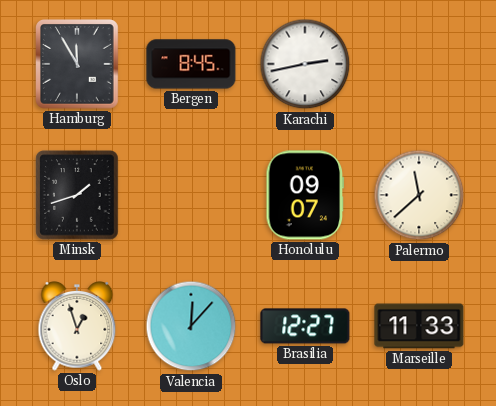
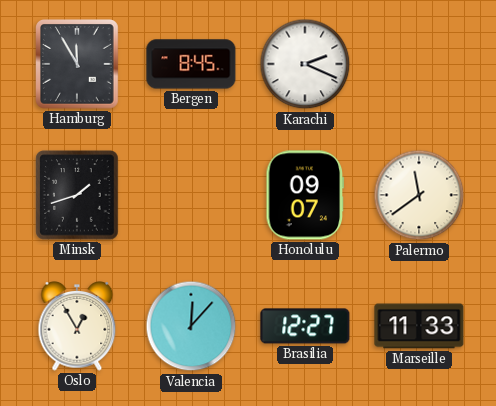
Karachi: 2:43 -> 2:19
Palermo: 11:38 -> 11:39
Oslo: 12:57 -> 12:55
